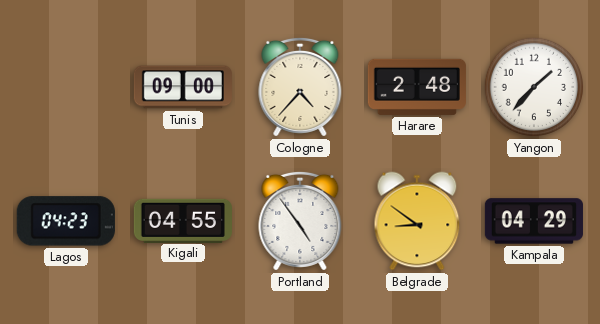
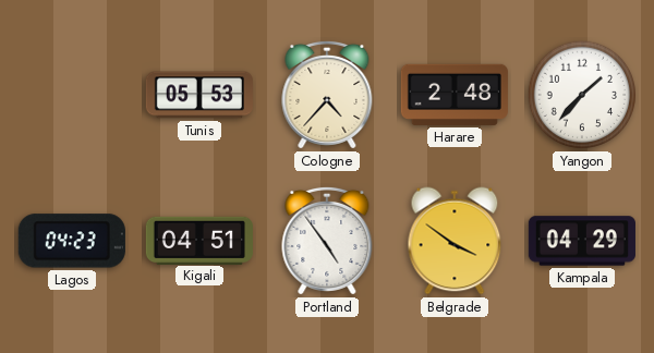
Tunis: 09:00 -> 05:53
Kigali: 04:55 -> 04:51
Belgrade: 8:51 -> 3:51
